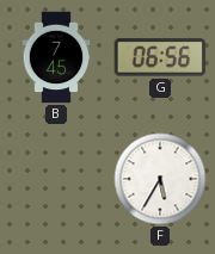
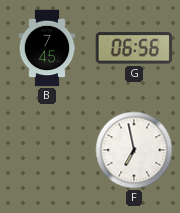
F: 5:35 -> 6:58
